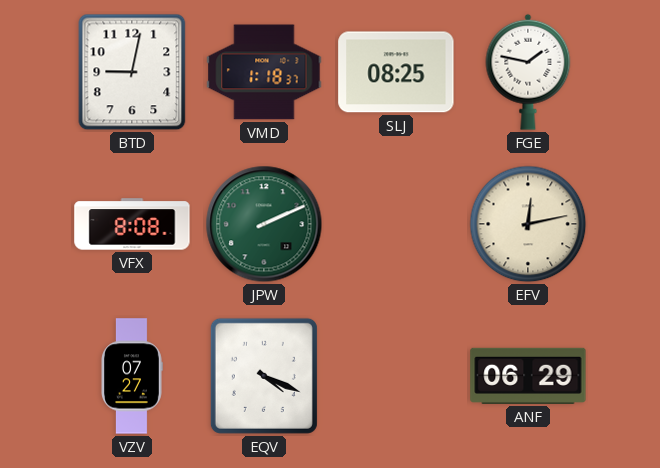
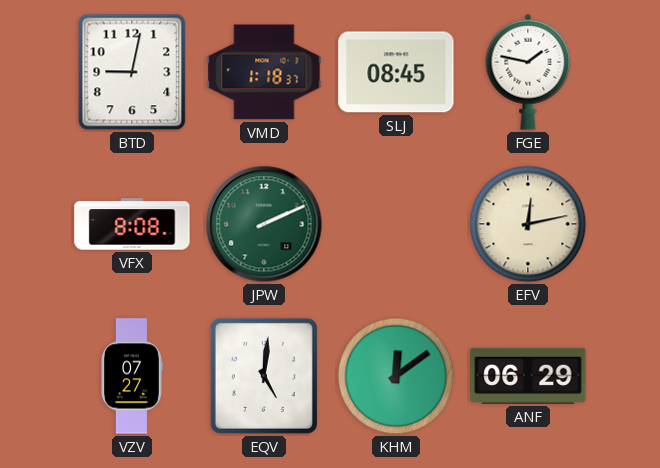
SLJ: 08:25 -> 08:45
EQV: 4:19 -> 5:01
KHM: none -> 12:09
